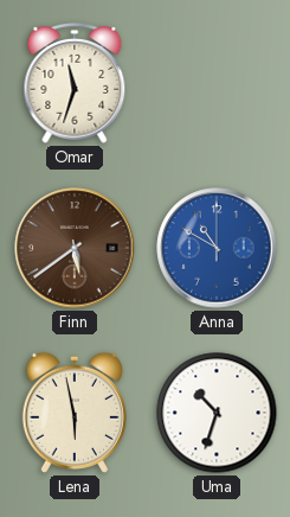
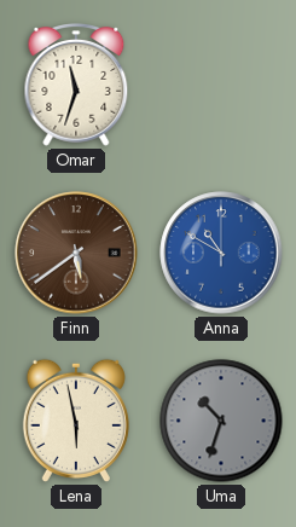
Uma dial: white -> grey
